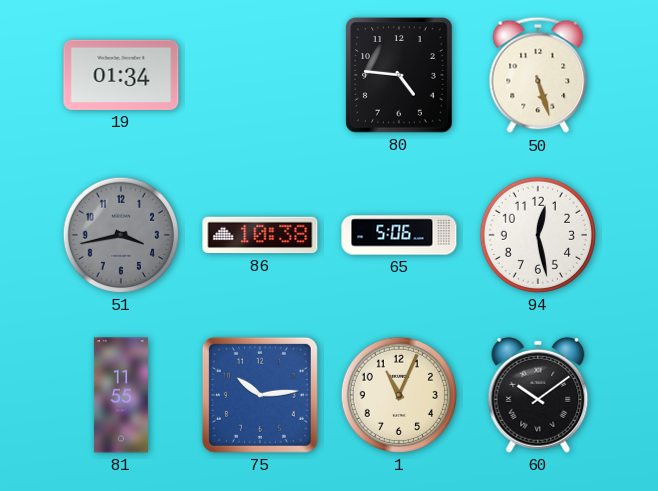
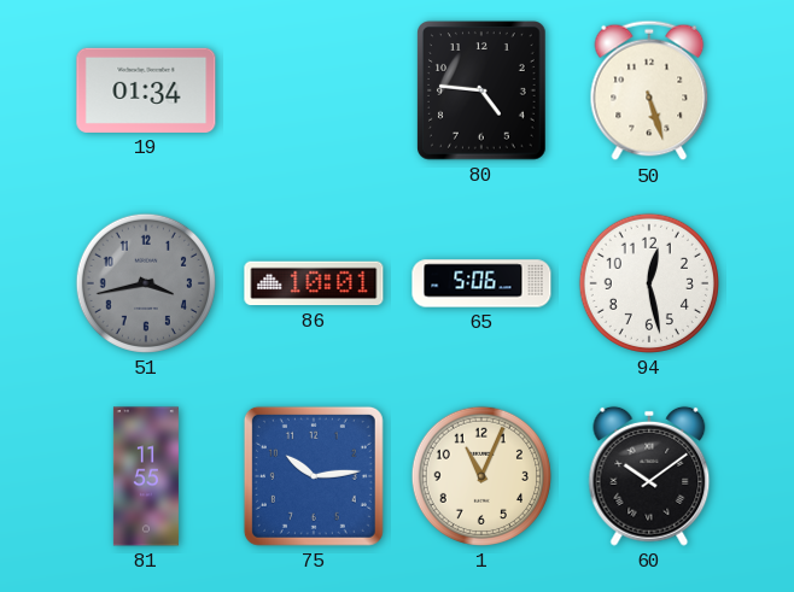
86: 10:38 -> 10:01
